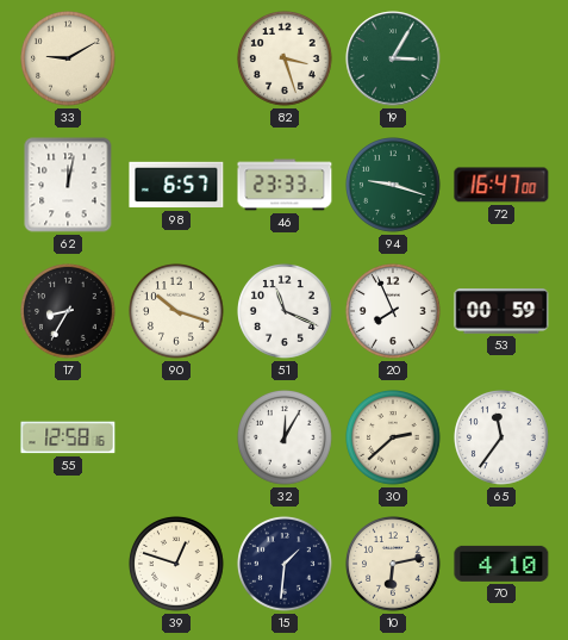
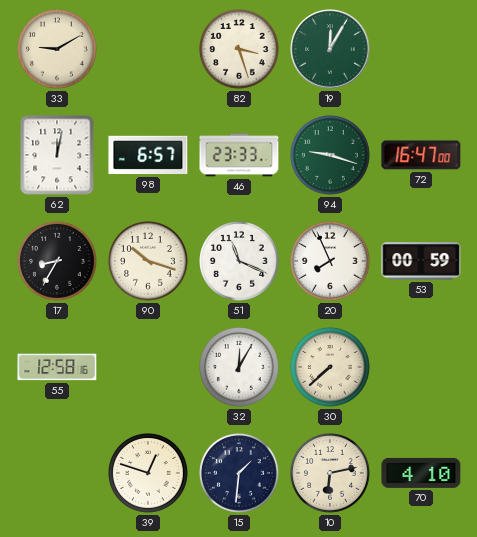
19: 3:05 -> 12:05
30: 2:38 -> 7:38
65: 11:36 -> none
